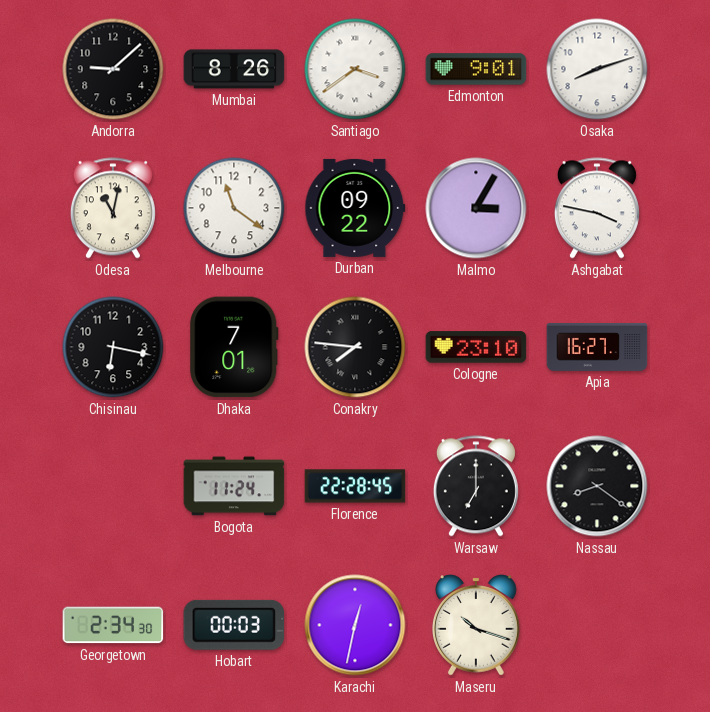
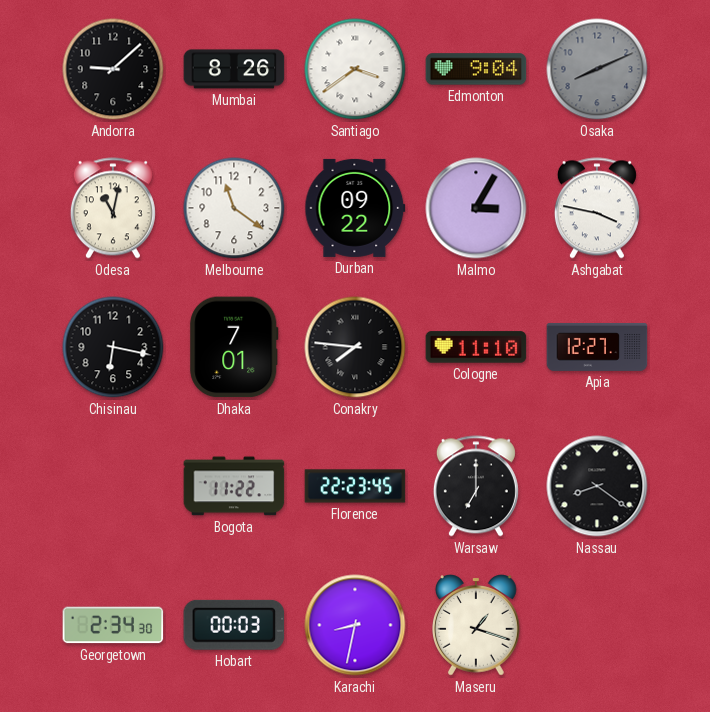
Edmonton: 9:01 -> 9:04
Osaka: 8:12 -> 8:11
Osaka dial: white -> grey
Cologne: 23:10 -> 11:10
Apia: 16:27 -> 12:27
Bogota: 11:24 -> 11:22
Florence: 22:28 -> 22:23
Karachi: 12:32 -> 8:32
Maseru: 10:18 -> 1:18
